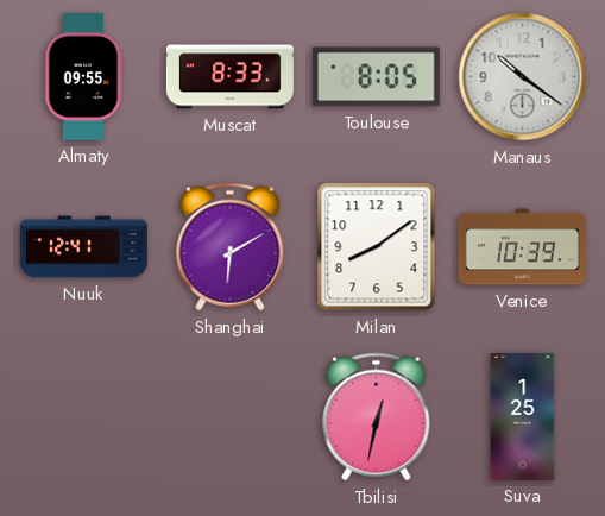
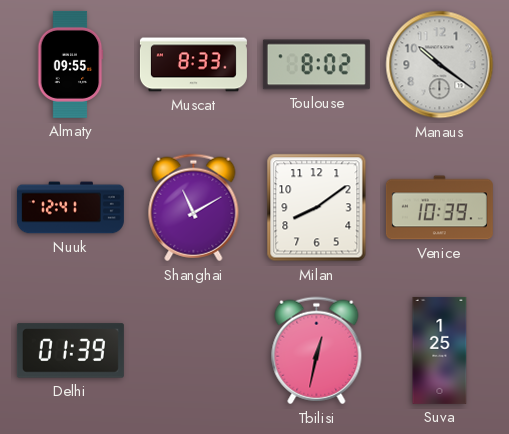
Toulouse: 8:05 -> 8:02
Shanghai: 6:10 -> 11:10
Delhi: none -> 01:39
